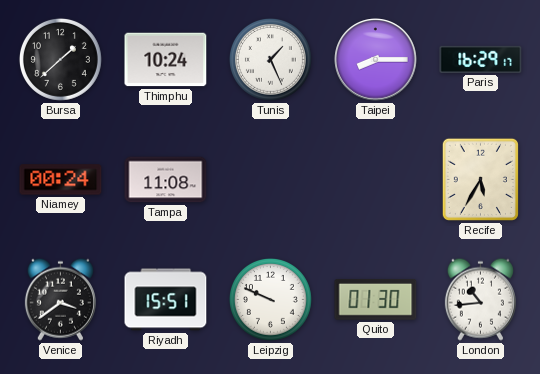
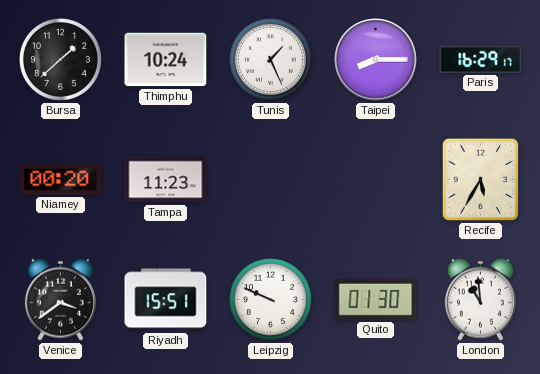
Niamey: 00:24 -> 00:20
Tampa: 11:08 -> 11:23
London: 10:44 -> 10:59
